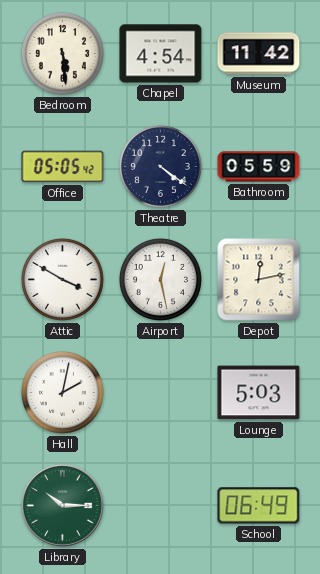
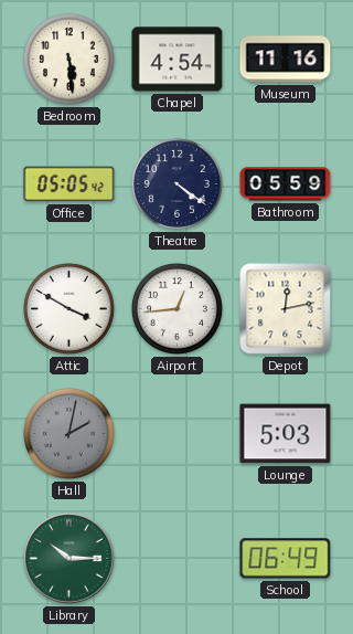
Museum: 11:42 -> 11:16
Airport: 12:28 -> 12:44
Hall dial: white -> grey
